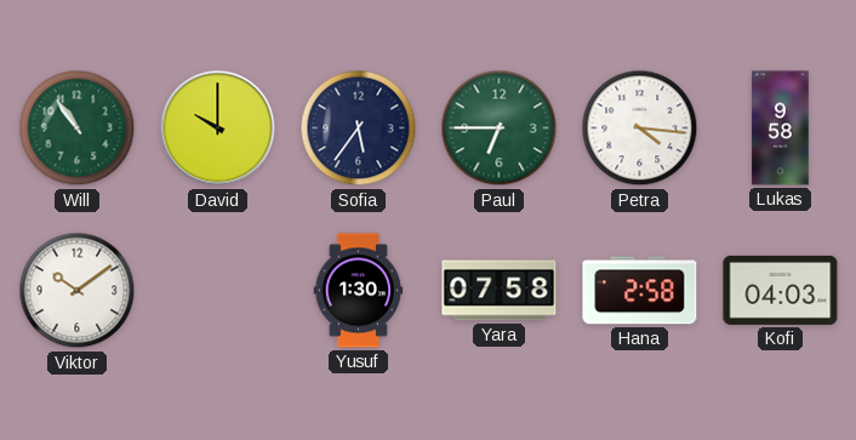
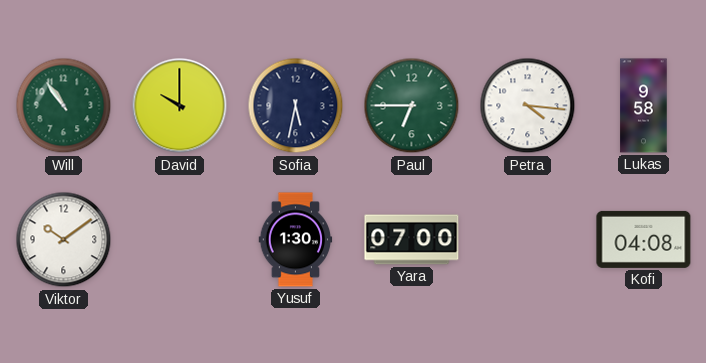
Sofia: 5:36 -> 5:32
Yara: 07:58 -> 07:00
Hana: 2:58 -> none
Kofi: 04:03 -> 04:08
